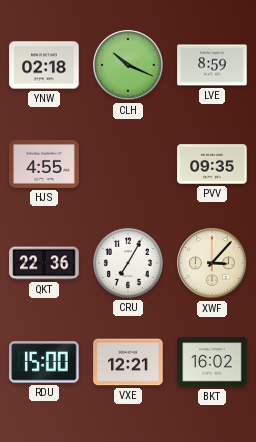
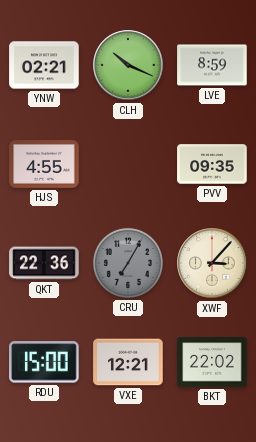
YNW: 02:18 -> 02:21
CRU dial: white -> grey
BKT: 16:02 -> 22:02
